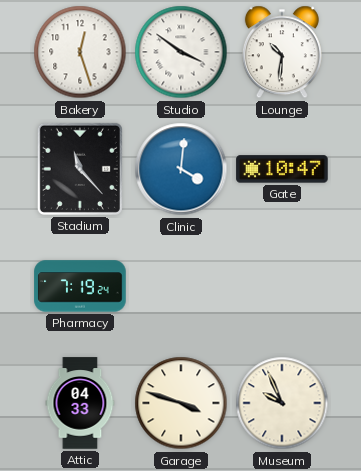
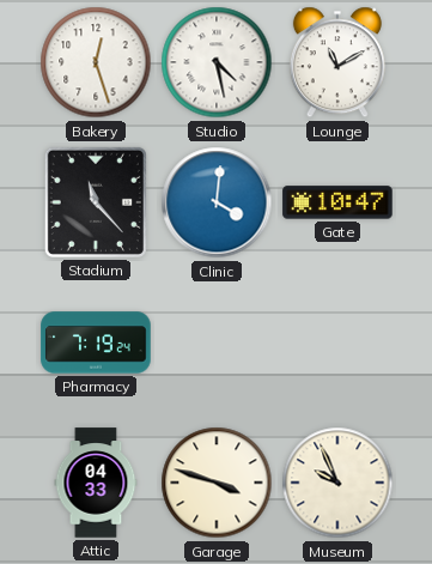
Studio: 3:51 -> 4:28
Lounge: 10:31 -> 11:10
